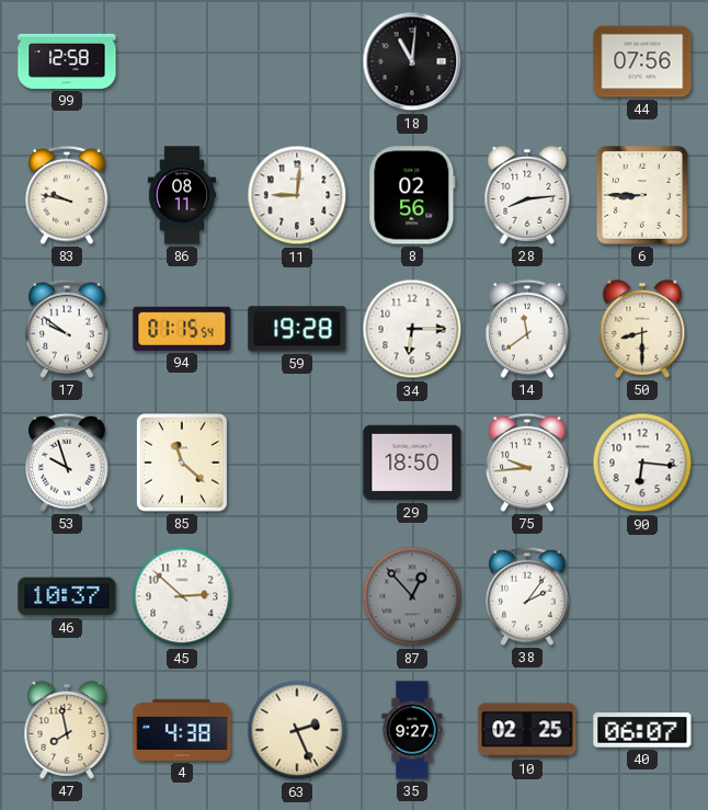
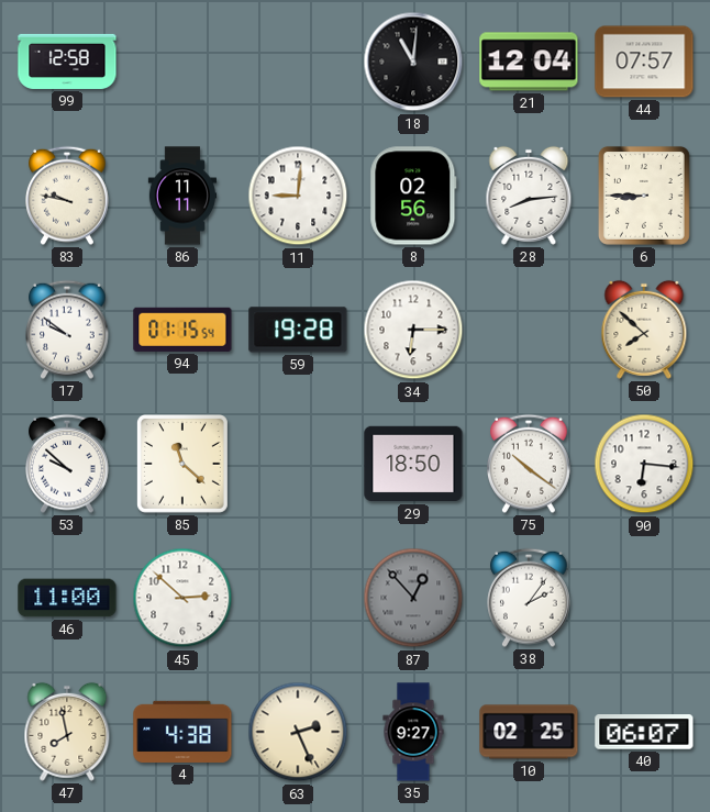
21: none -> 12:04
44: 07:56 -> 07:57
86: 08:11 -> 11:11
14: 11:39 -> none
50: 8:30 -> 7:52
53: 9:57 -> 9:52
75: 9:44 -> 10:21
46: 10:37 -> 11:00
